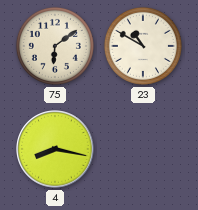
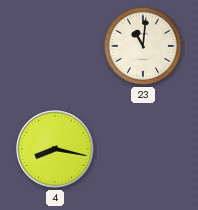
75: 6:09 -> none
23: 10:50 -> 11:01
